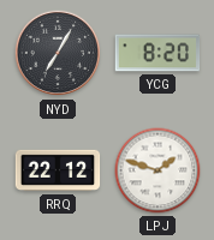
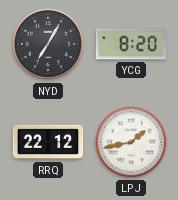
LPJ: 1:48 -> 1:43
